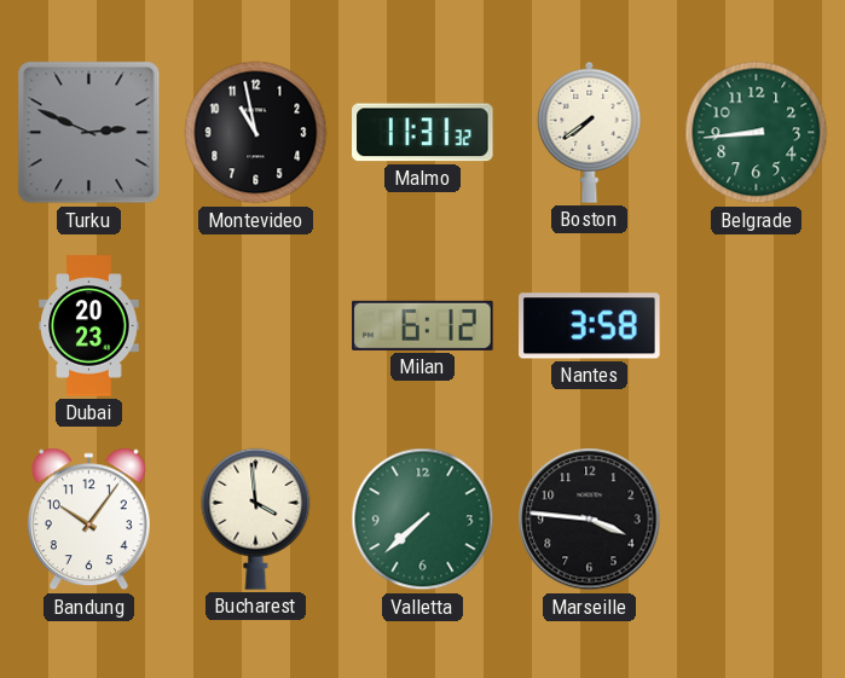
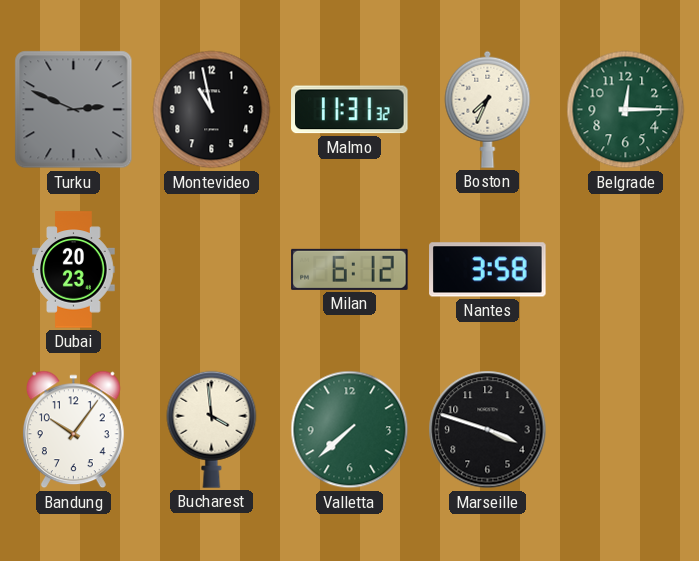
Boston: 7:39 -> 7:34
Belgrade: 8:44 -> 12:15
Marseille: 3:46 -> 3:48
